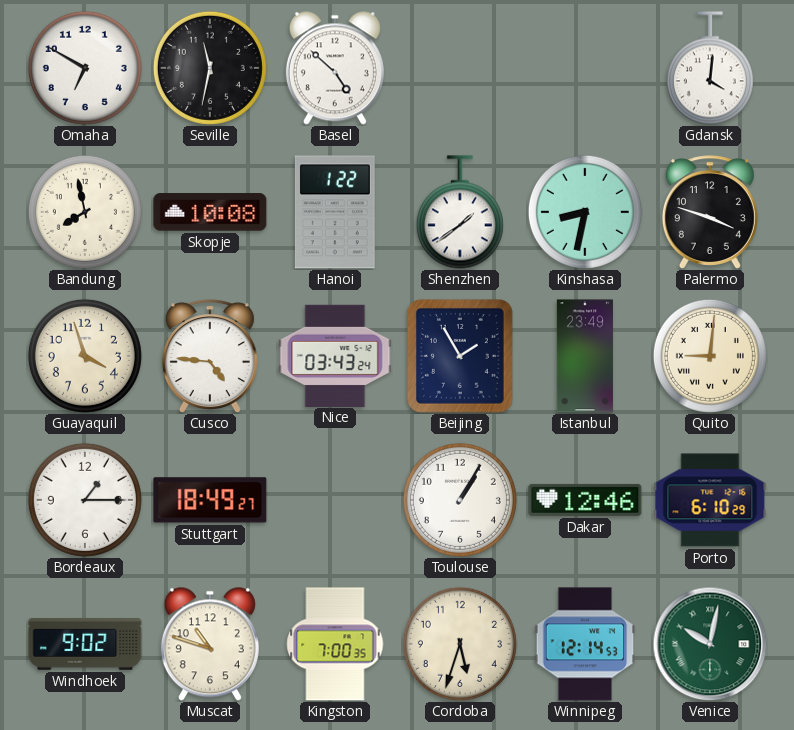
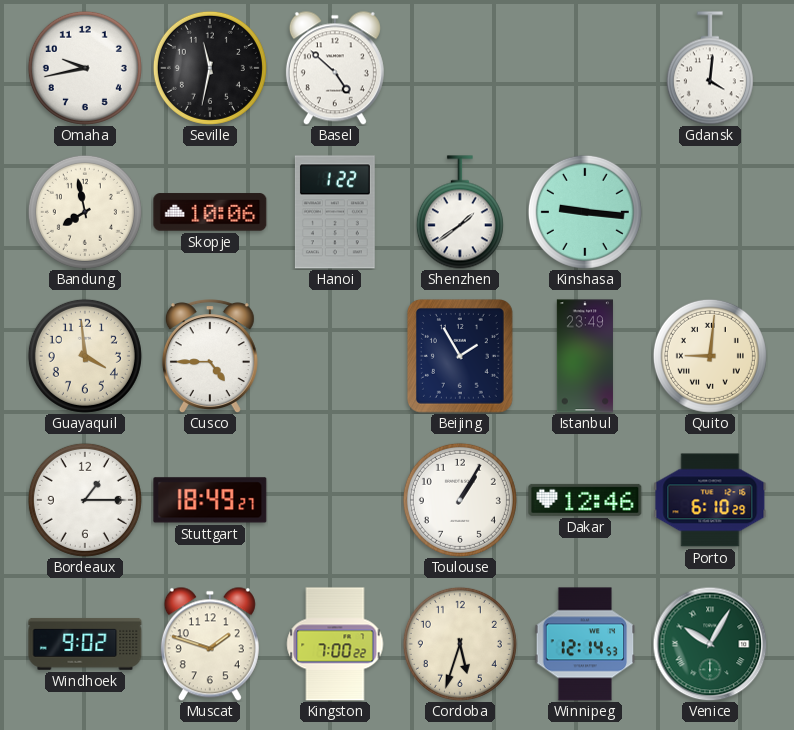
Omaha: 6:50 -> 9:43
Skopje: 10:08 -> 10:06
Kinshasa: 8:32 -> 9:16
Palermo: 3:48 -> none
Guayaquil: 3:57 -> 3:59
Cusco: 4:46 -> 4:45
Nice: 03:43 -> none
Muscat: 10:48 -> 1:48
Kingston: 7:00:35 -> 7:00:22
Venice: 10:02 -> 10:05
